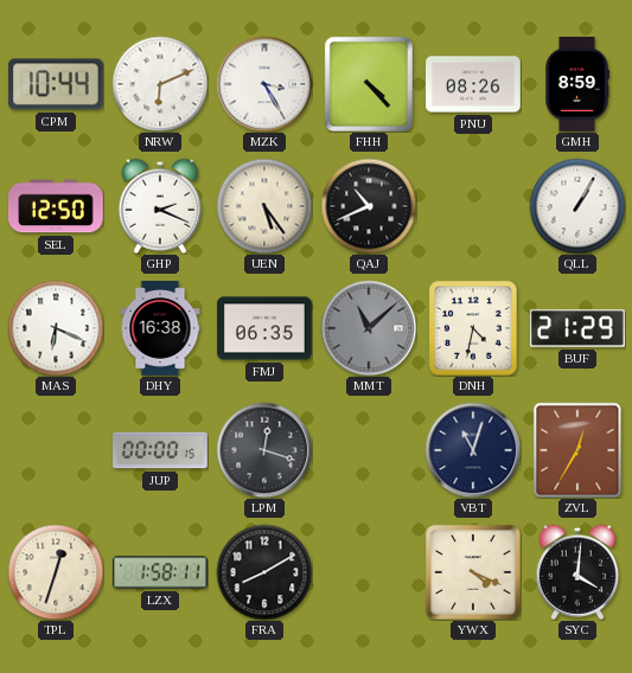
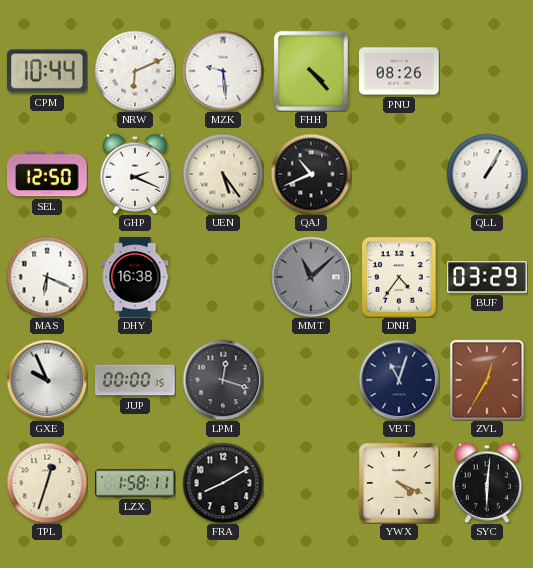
MZK: 3:25 -> 9:29
GMH: 8:59 -> none
FMJ: 06:35 -> none
DNH: 4:32 -> 4:36
BUF: 21:29 -> 03:29
GXE: none -> 9:56
SYC: 4:01 -> 6:01
